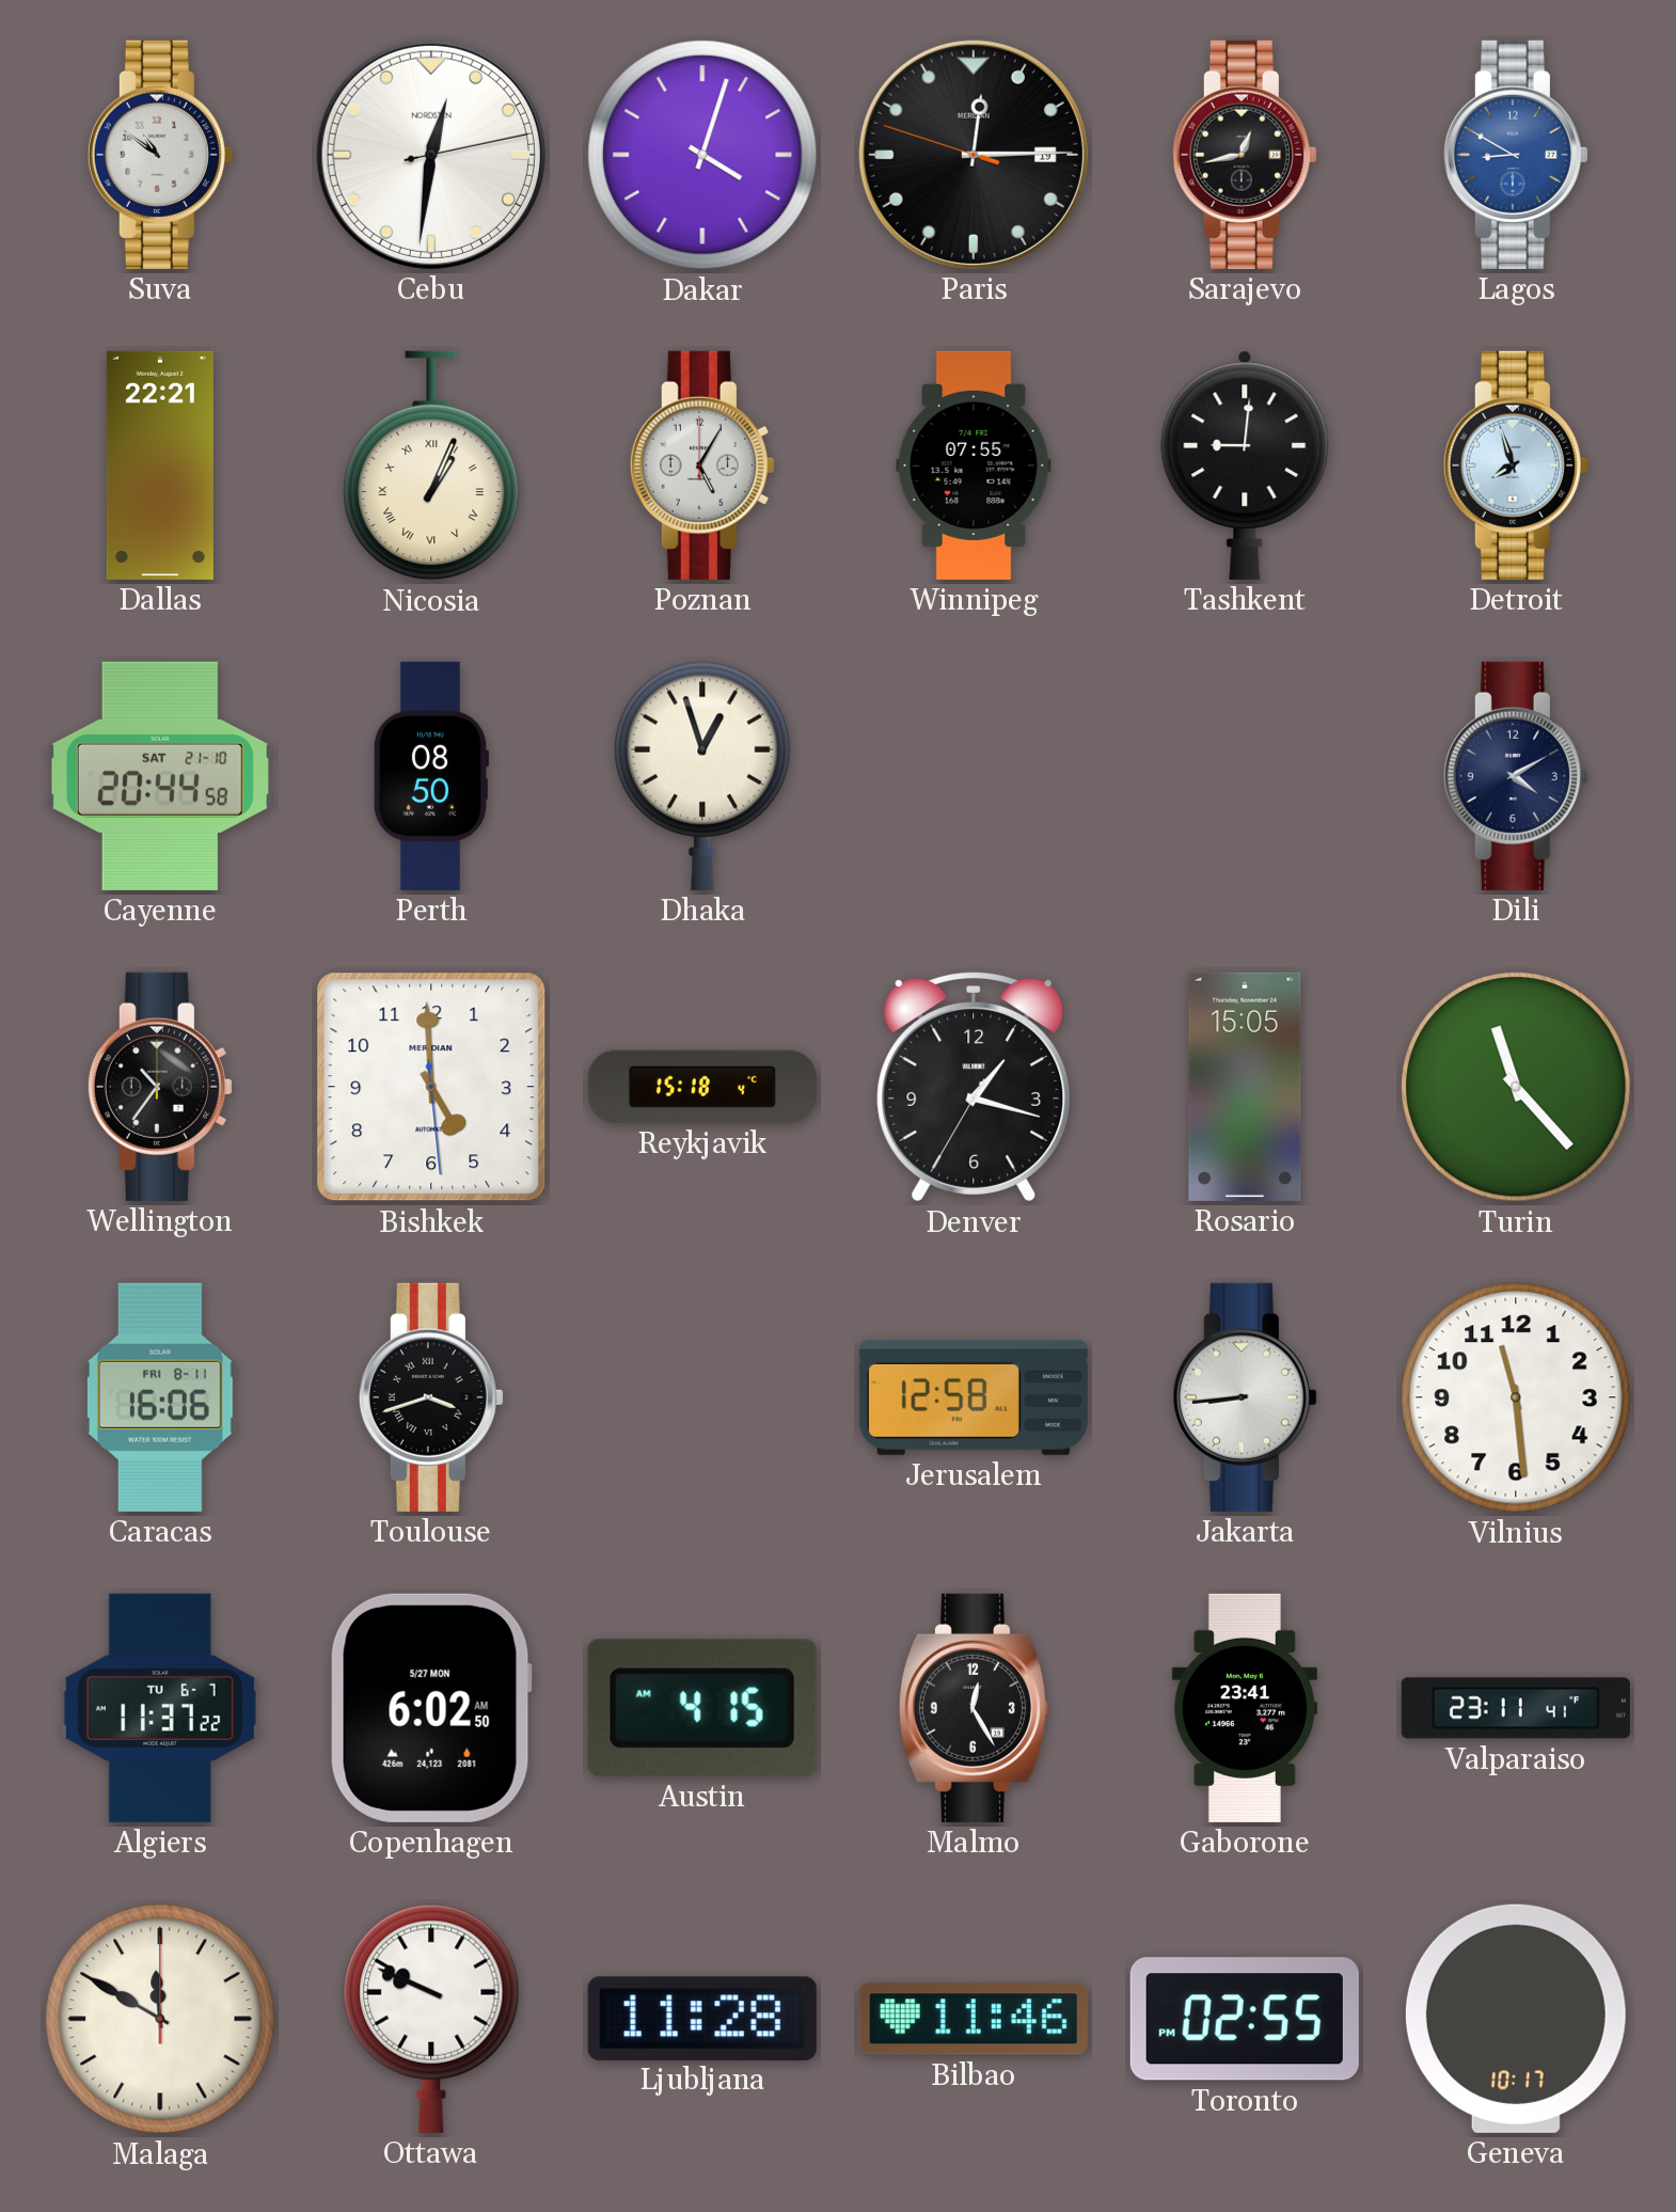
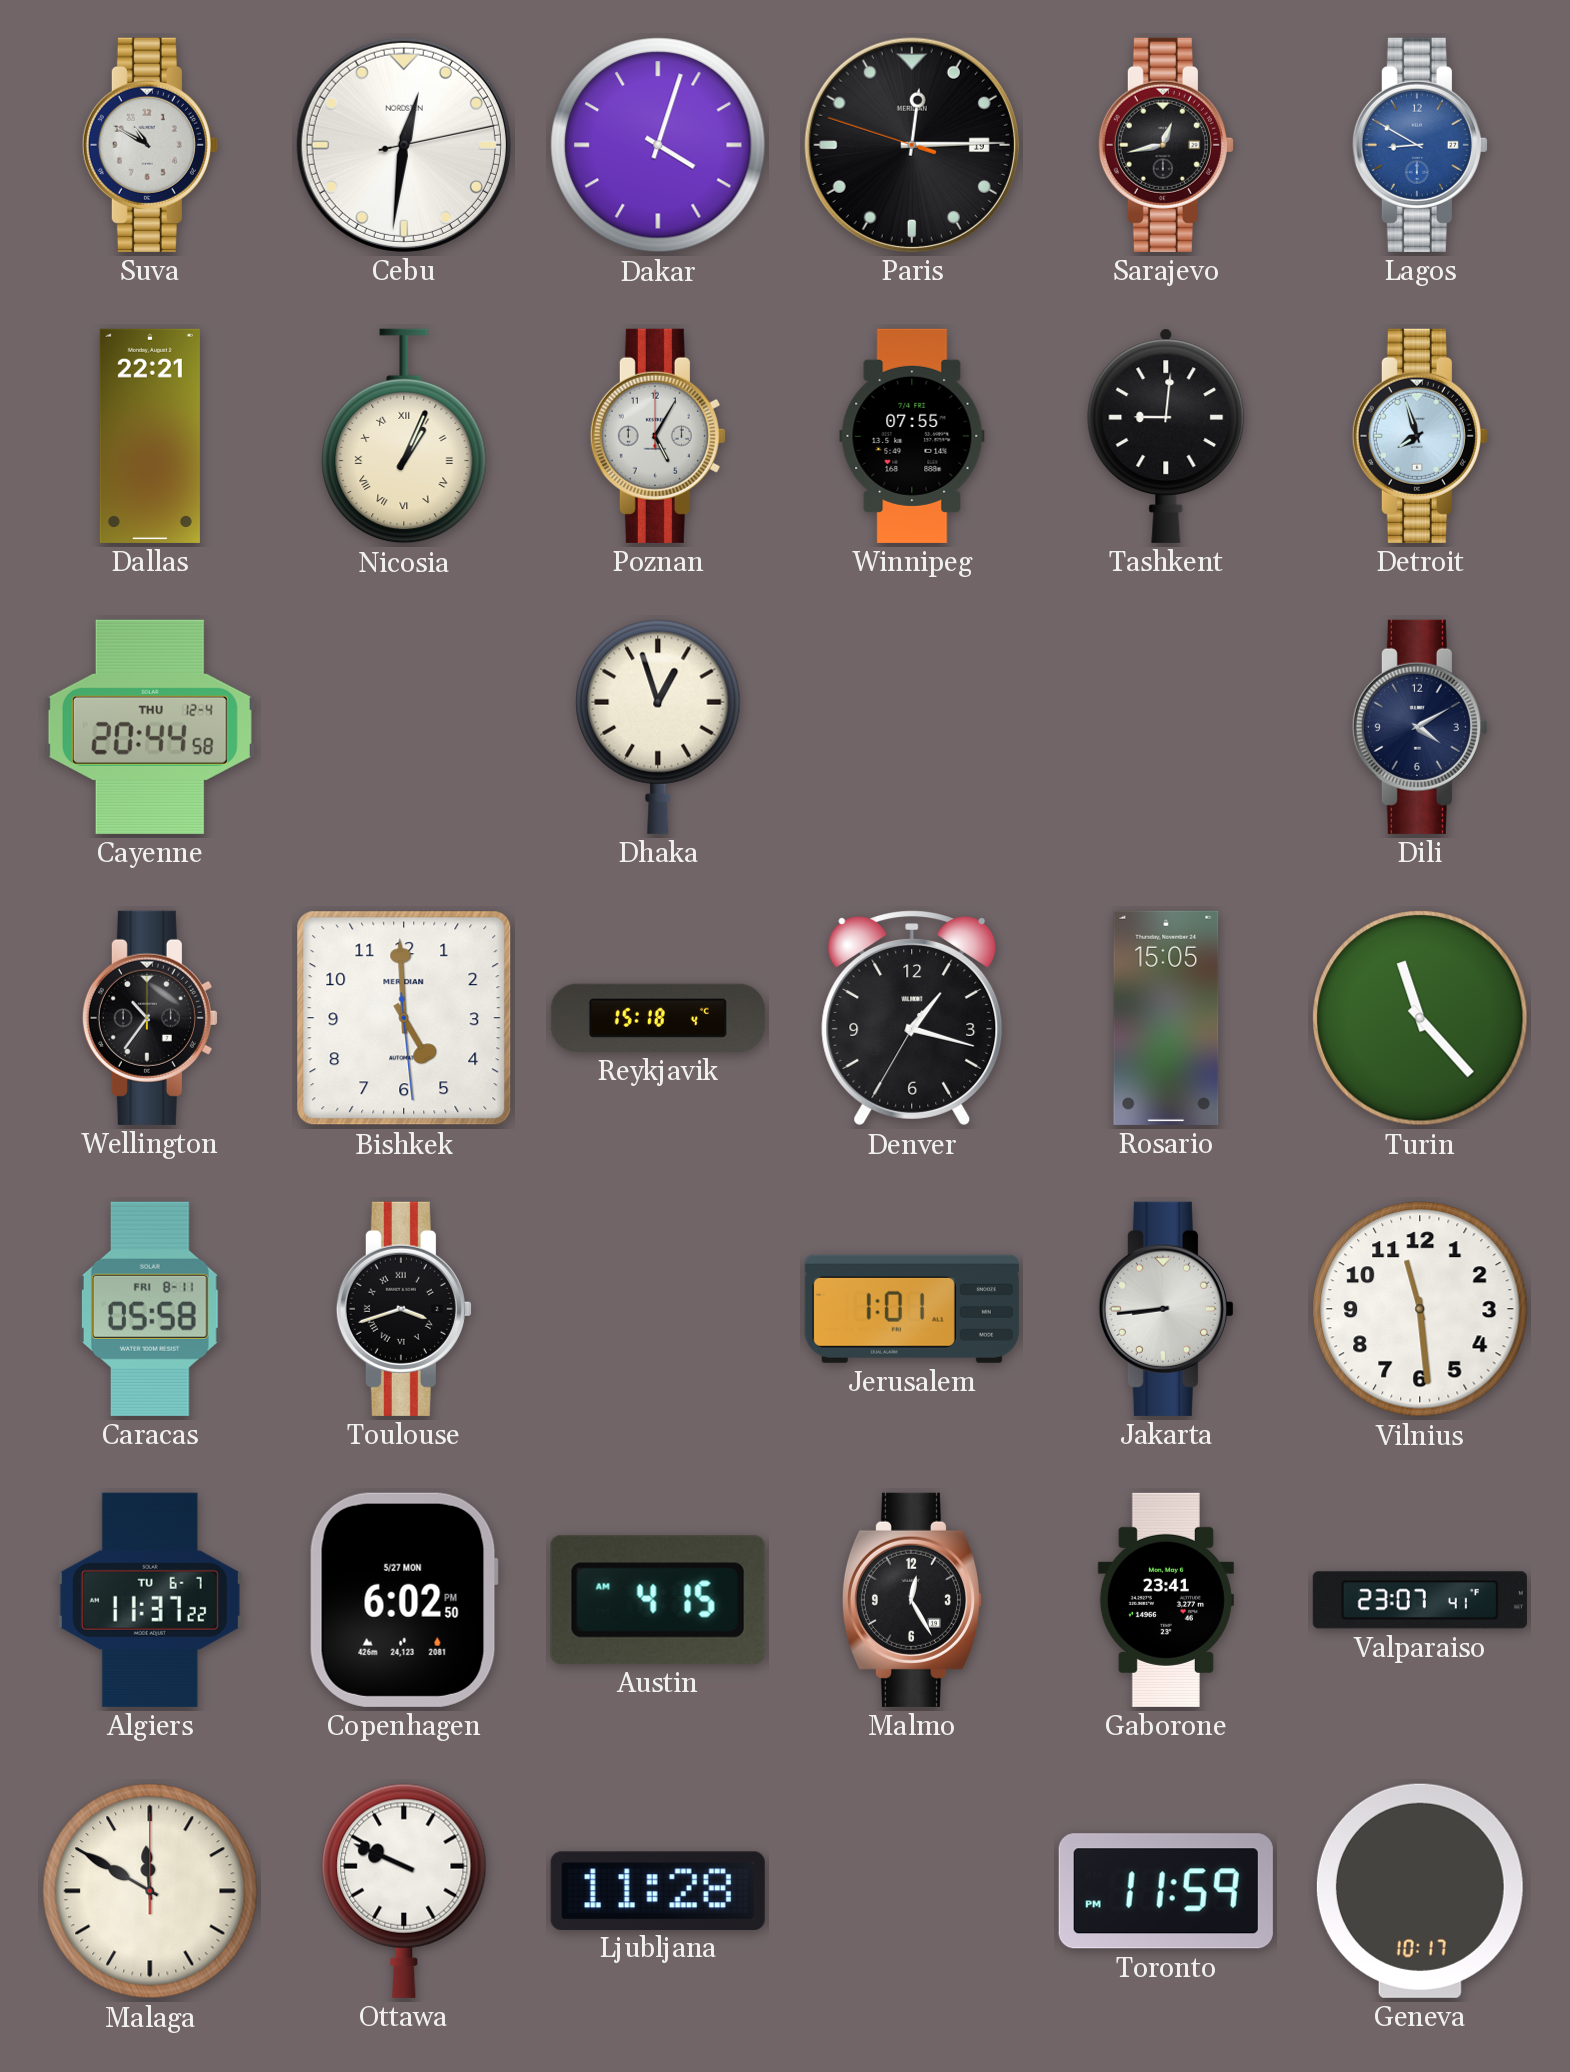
Suva: 10:51 -> 10:50
Cayenne date: SAT 21-10 -> THU 12-4
Perth: 08:50 -> none
Caracas: 16:06 -> 05:58
Jerusalem: 12:58 -> 1:01
Copenhagen: 6:02:50 AM -> 6:02:50 PM
Valparaiso: 23:11 -> 23:07
Bilbao: 11:46 -> none
Toronto: 02:55 -> 11:59
